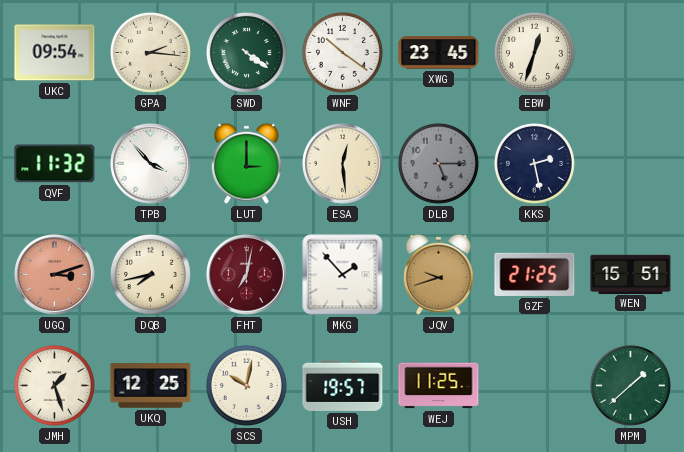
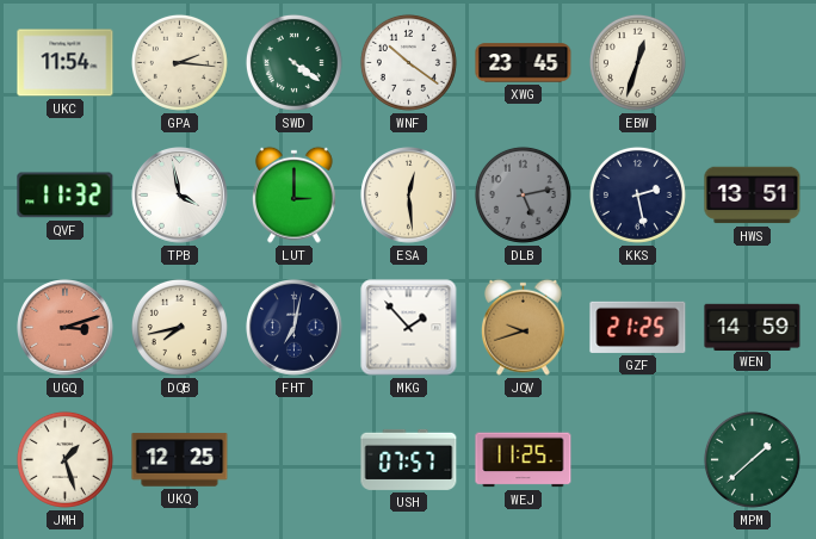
UKC: 09:54 -> 11:54
TPB: 3:53 -> 3:58
DLB: 5:15 -> 5:13
HWS: none -> 13:51
FHT dial: burgundy -> navy
WEN: 15:51 -> 14:59
SCS: 10:02 -> none
USH: 19:57 -> 07:57
